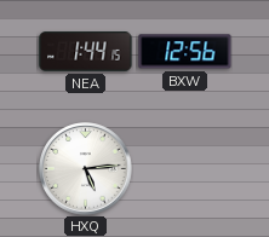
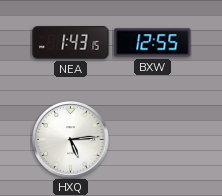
NEA: 1:44 -> 1:43
BXW: 12:56 -> 12:55
